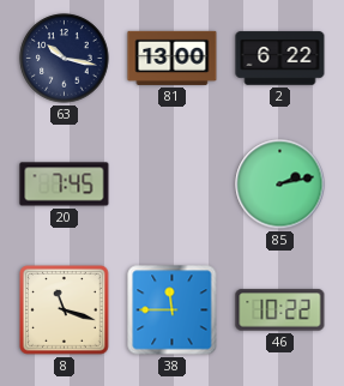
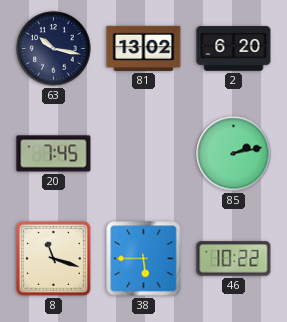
81: 13:00 -> 13:02
2: 6:22 -> 6:20
38: 11:45 -> 5:45
